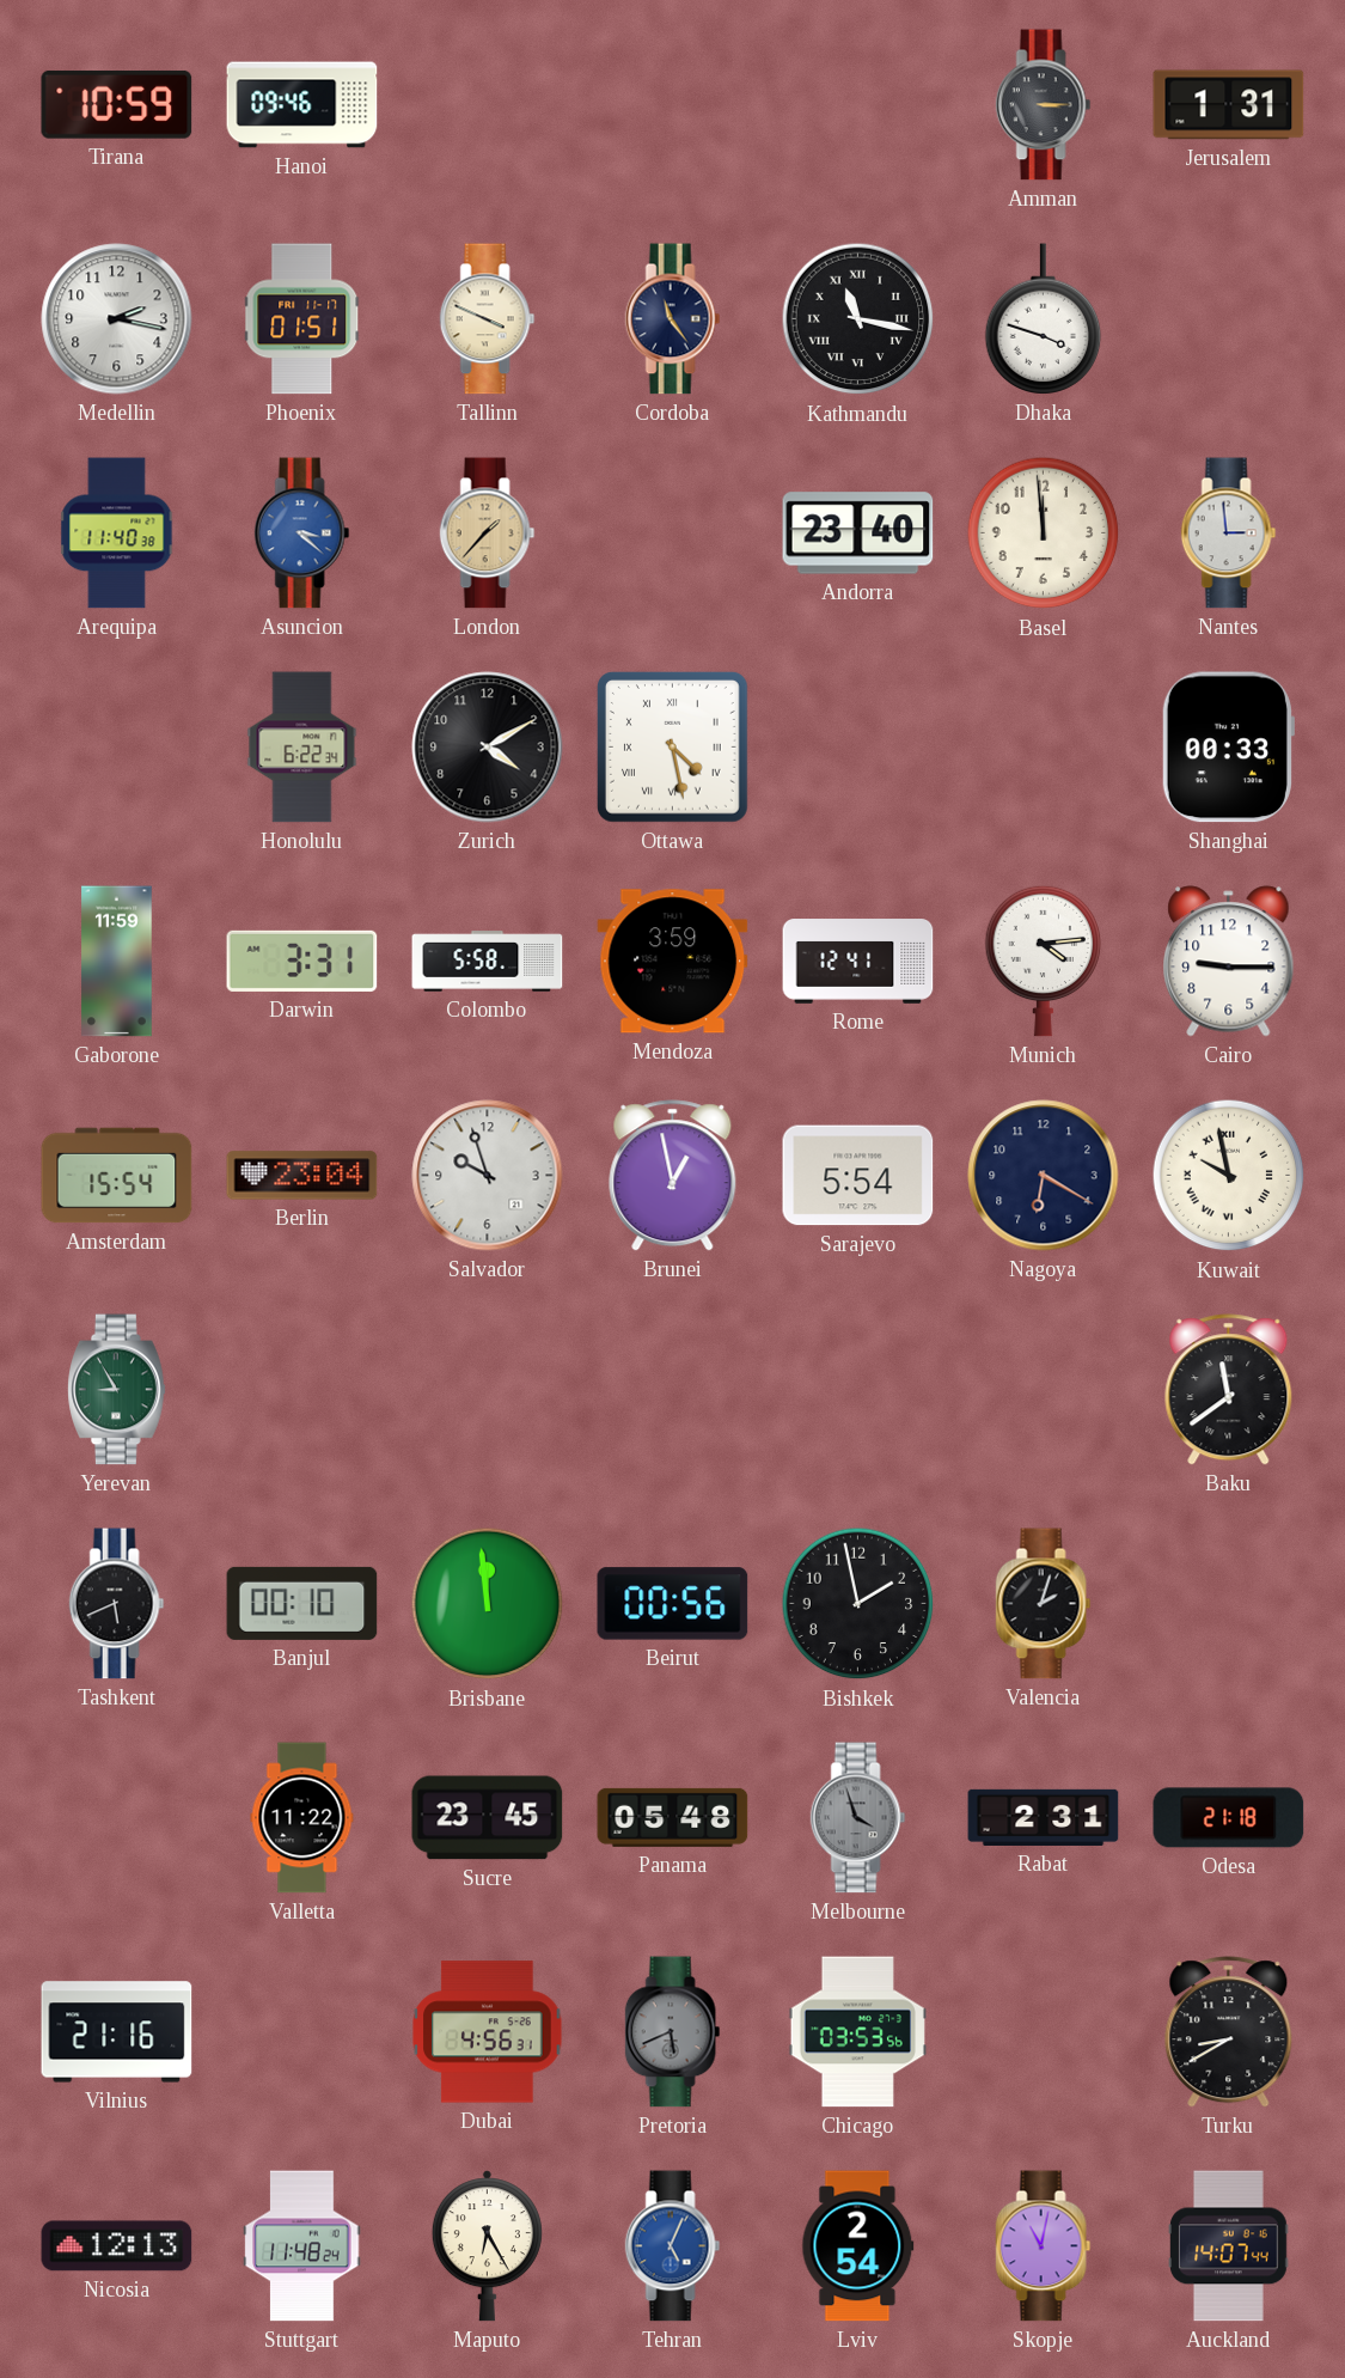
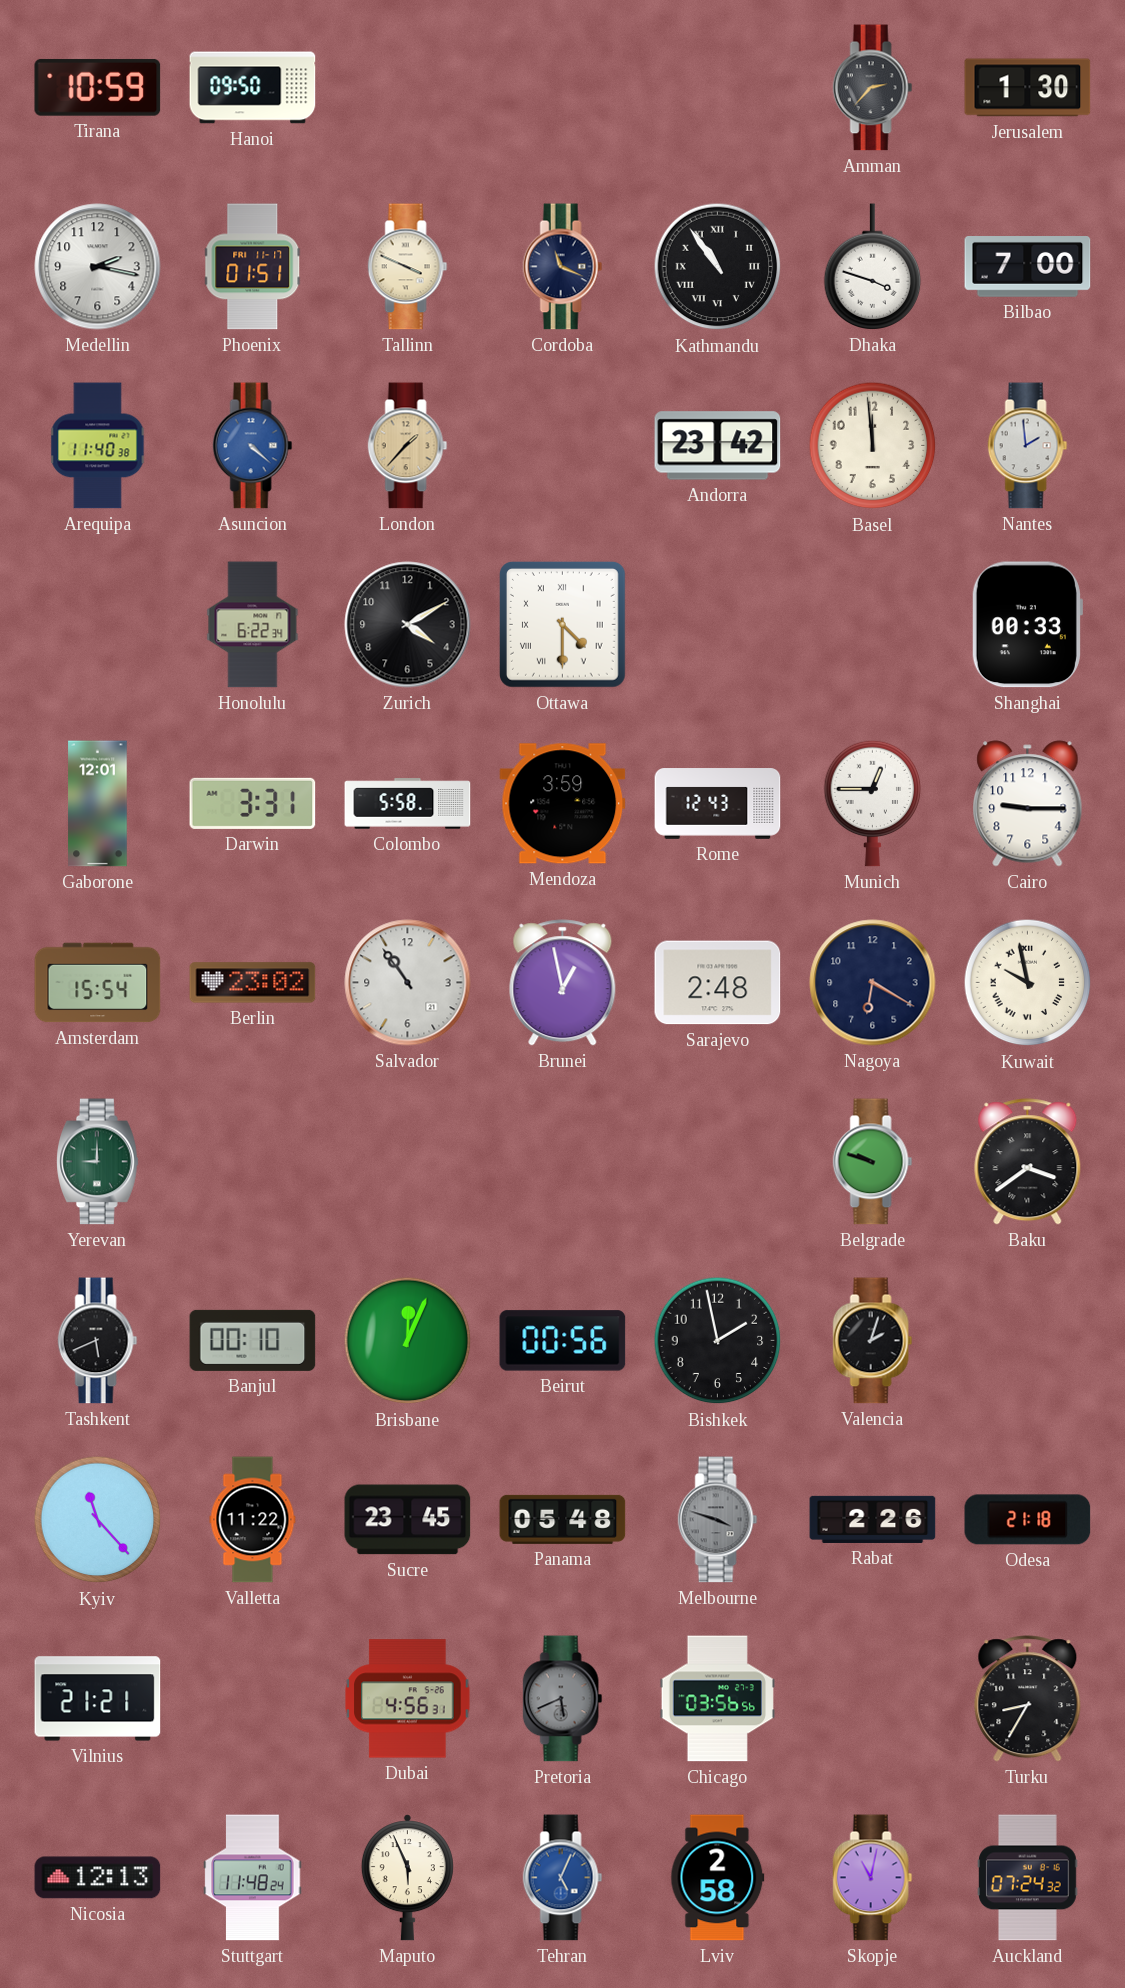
Hanoi: 09:46 -> 09:50
Amman: 3:15 -> 2:37
Jerusalem: 1:31 -> 1:30
Cordoba: 11:24 -> 11:19
Kathmandu: 11:17 -> 10:54
Bilbao: none -> 7:00
Asuncion: 3:22 -> 4:22
Andorra: 23:40 -> 23:42
Nantes: 2:59 -> 1:59
Ottawa: 4:28 -> 4:30
Gaborone: 11:59 -> 12:01
Rome: 12:41 -> 12:43
Munich: 4:14 -> 12:45
Berlin: 23:04 -> 23:02
Salvador: 9:57 -> 10:54
Sarajevo: 5:54 -> 2:48
Yerevan: 8:55 -> 9:00
Belgrade: none -> 9:48
Baku: 11:39 -> 3:39
Brisbane: 11:59 -> 12:04
Kyiv: none -> 11:23
Melbourne: 3:57 -> 3:48
Rabat: 2:31 -> 2:26
Vilnius: 21:16 -> 21:21
Chicago: 03:53 -> 03:56
Turku: 8:40 -> 8:35
Maputo: 6:25 -> 5:56
Lviv: 2:54 -> 2:58
Auckland: 14:07 -> 07:24
